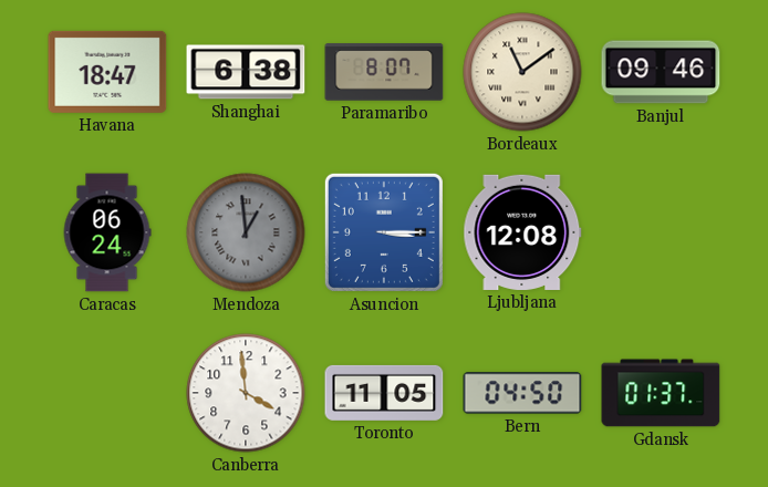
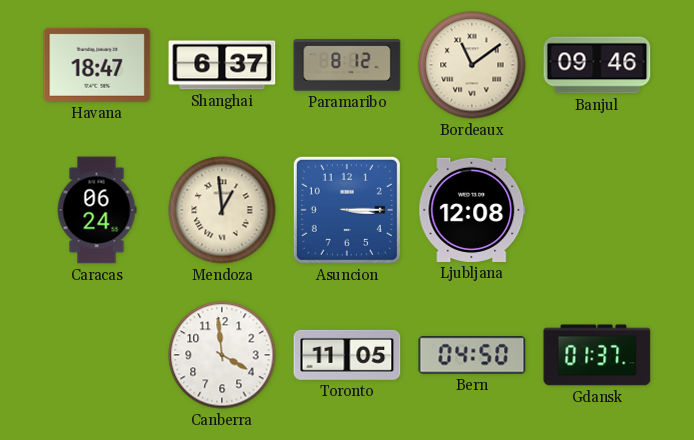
Shanghai: 6:38 -> 6:37
Paramaribo: 8:07 -> 8:12
Mendoza dial: grey -> cream
